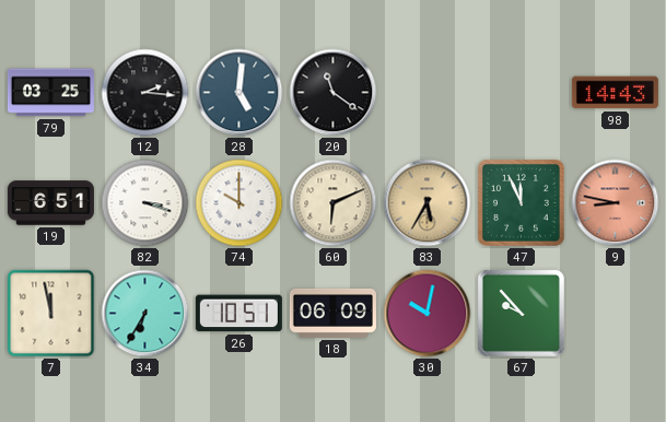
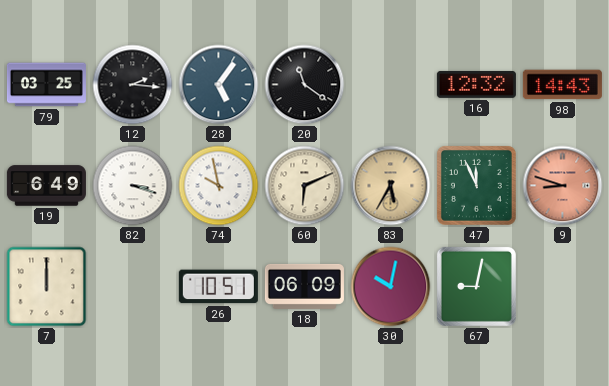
28: 5:01 -> 5:06
16: none -> 12:32
19: 6:51 -> 6:49
74: 10:00 -> 9:58
9: 8:47 -> 8:48
7: 11:58 -> 12:00
34: 6:35 -> none
67: 9:53 -> 9:02
